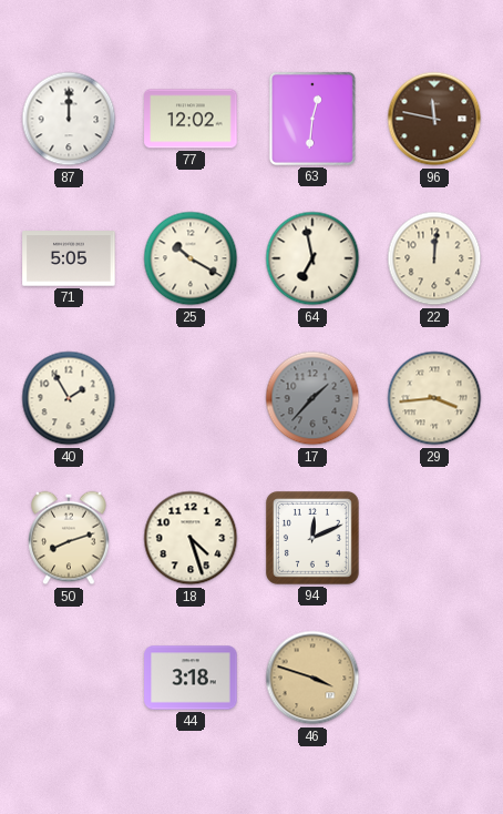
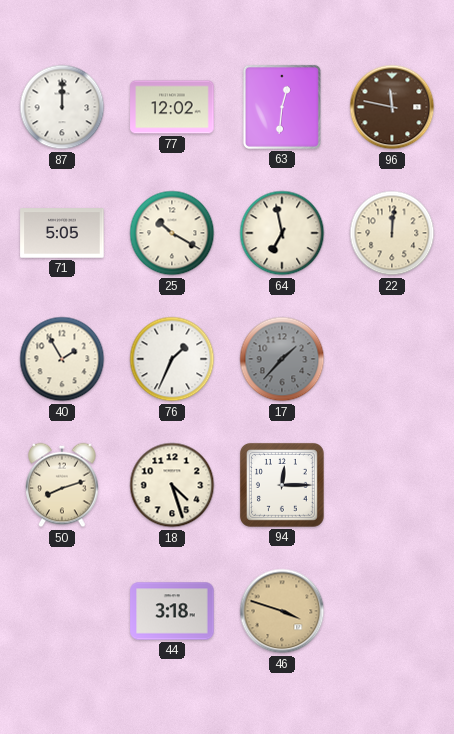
76: none -> 1:34
29: 3:44 -> none
94: 12:11 -> 12:15
